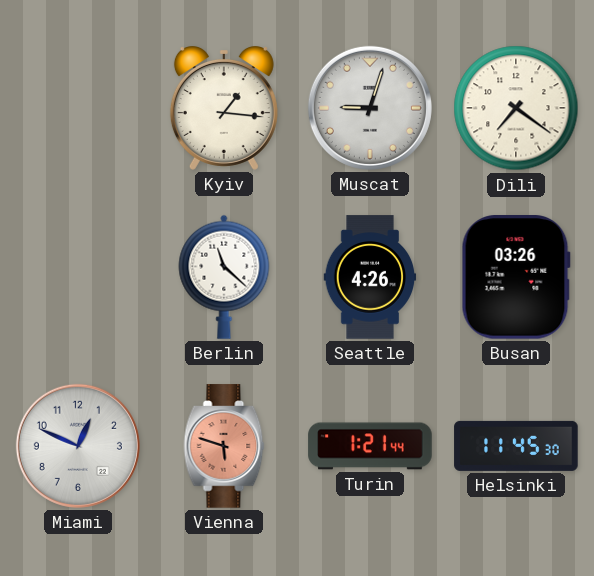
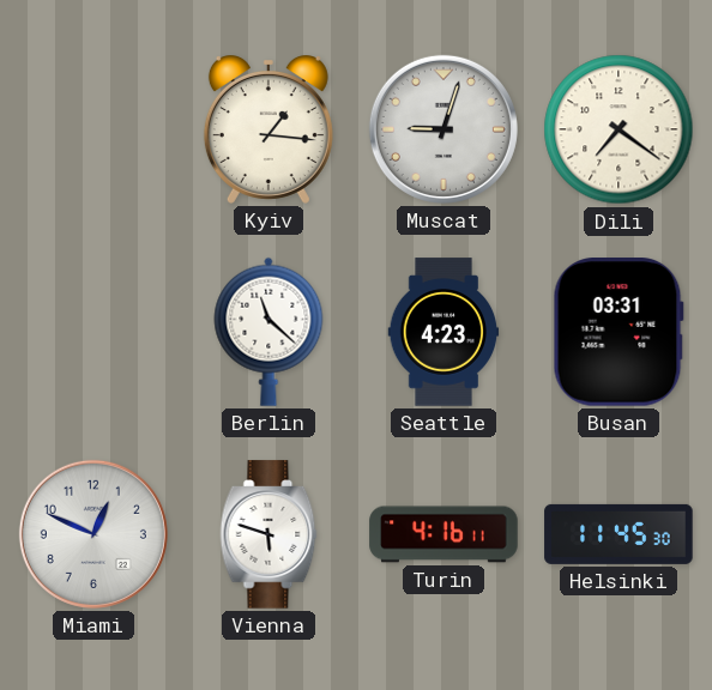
Seattle: 4:26 -> 4:23
Busan: 03:26 -> 03:31
Vienna dial: salmon -> white
Turin: 1:21 -> 4:16
